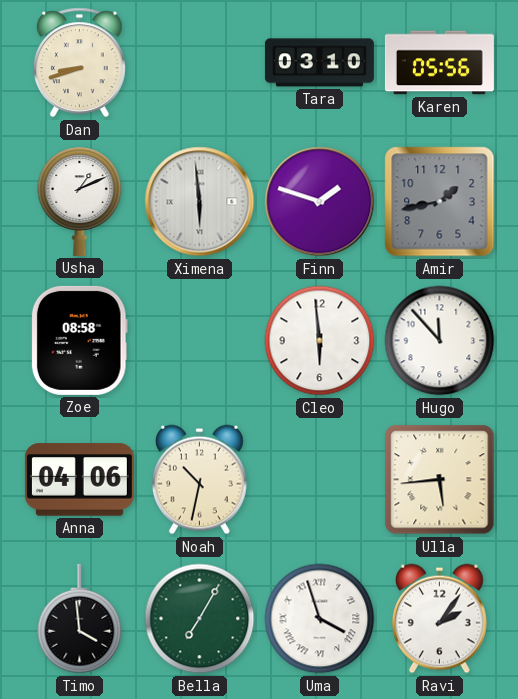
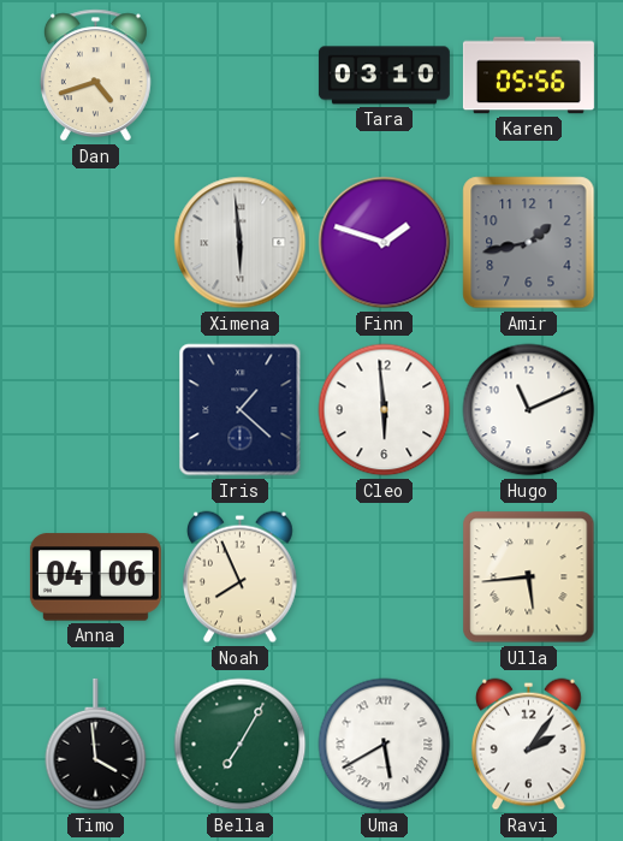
Dan: 8:42 -> 4:42
Usha: 1:11 -> none
Zoe: 08:58 -> none
Iris: none -> 1:22
Hugo: 11:53 -> 11:11
Noah: 10:32 -> 7:56
Uma: 3:57 -> 5:40
